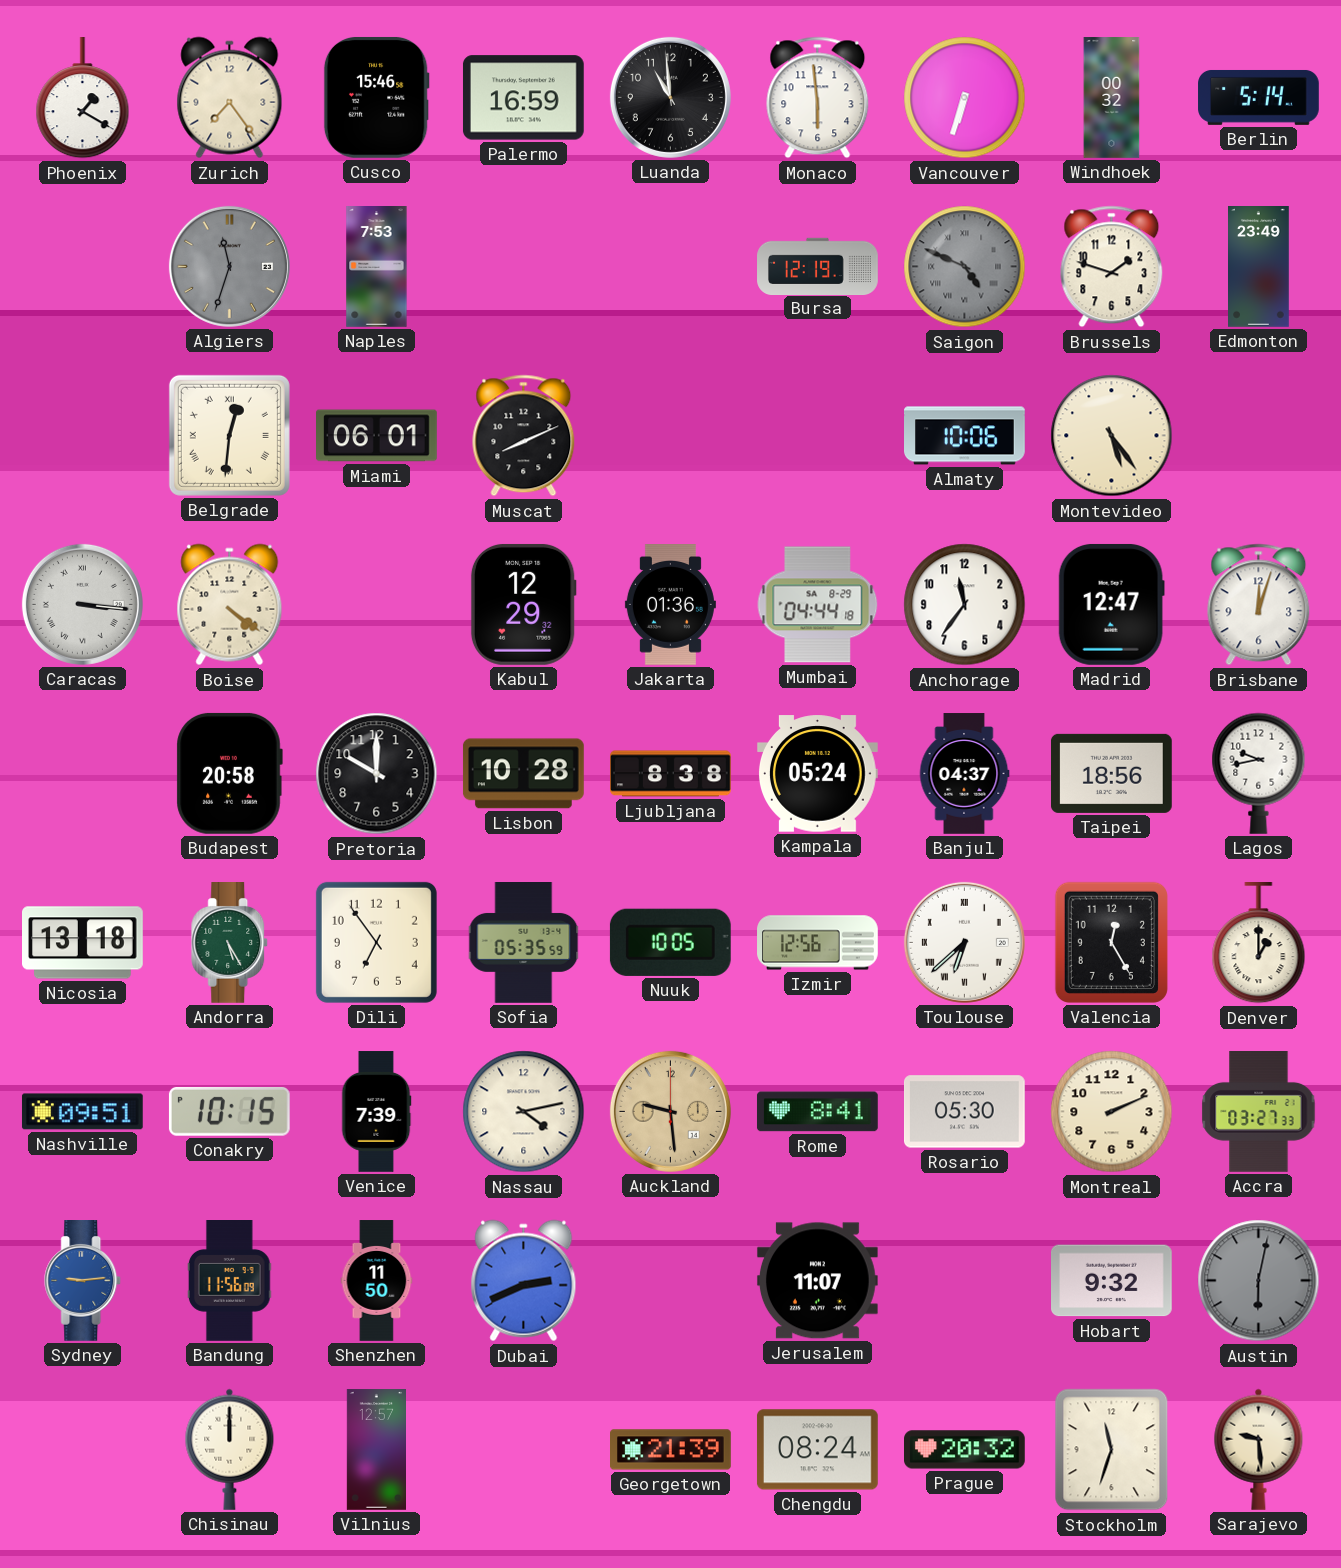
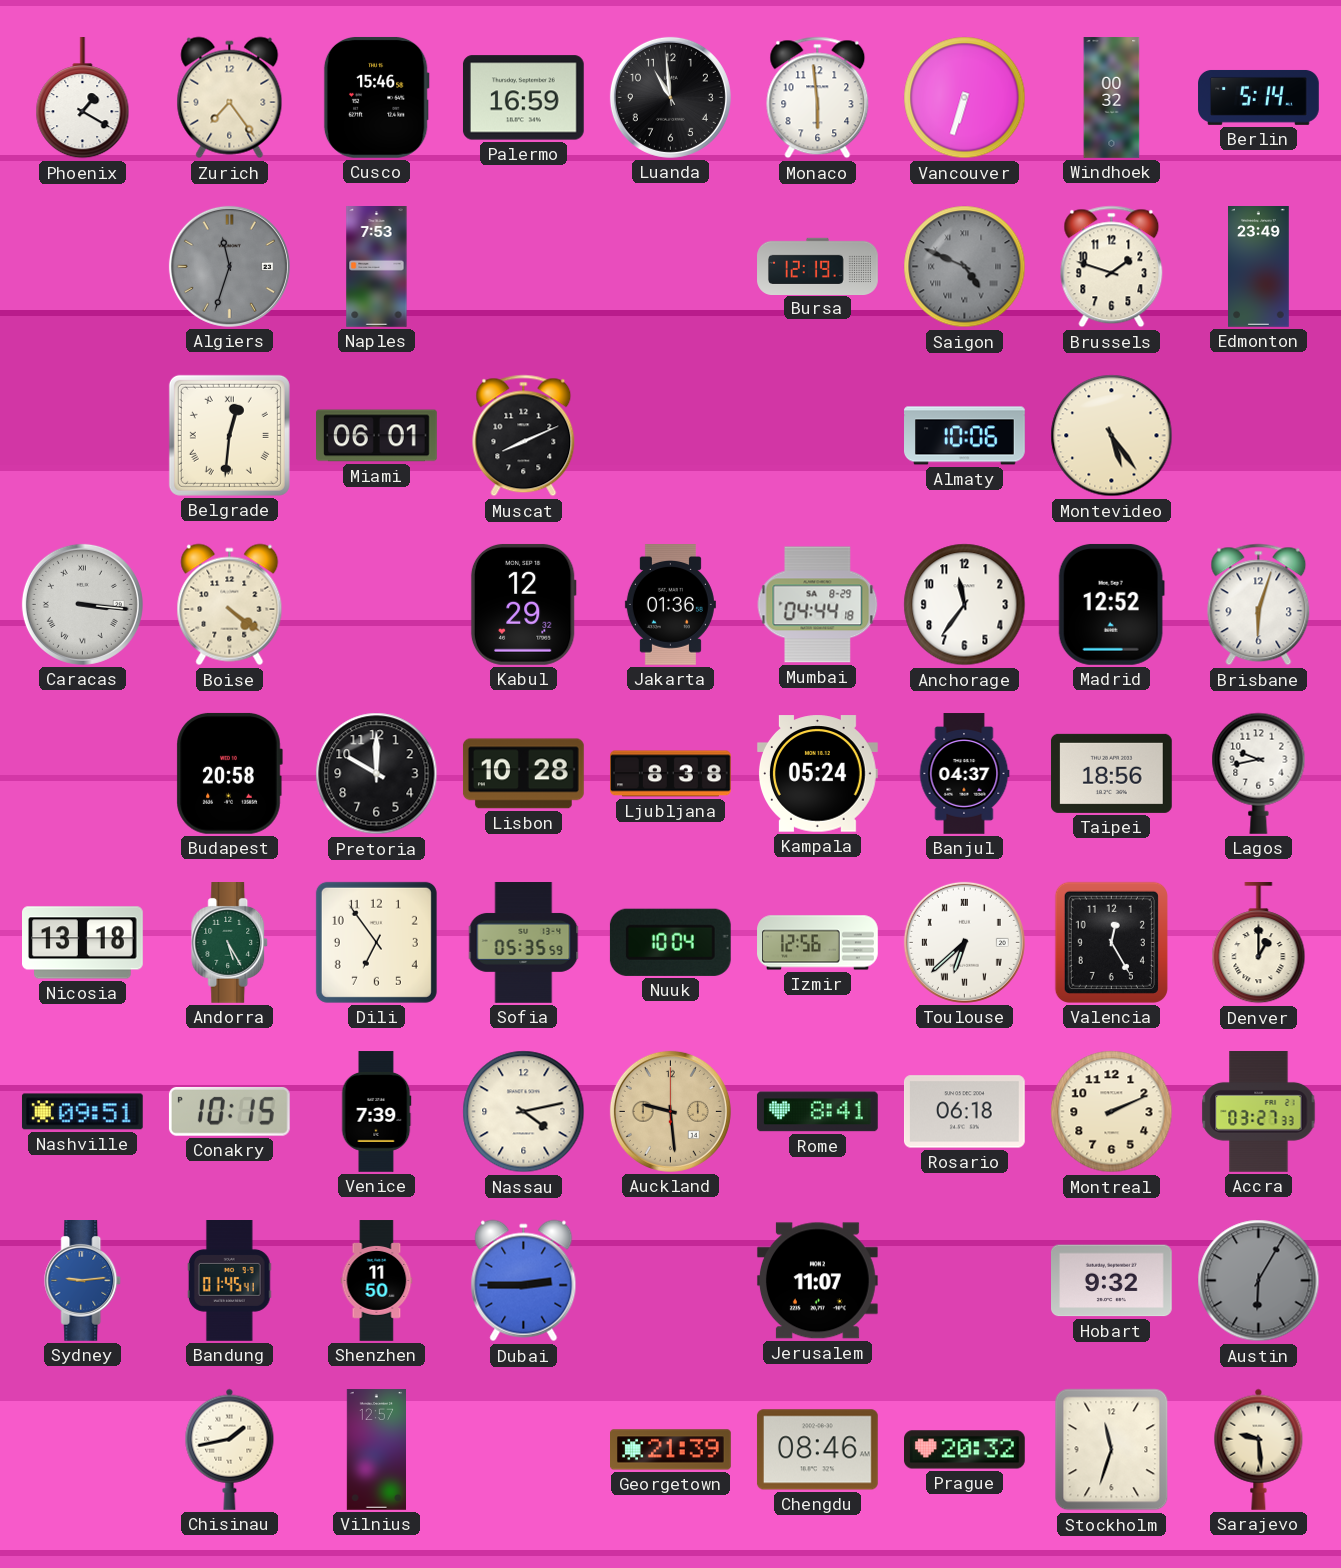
Madrid: 12:47 -> 12:52
Brisbane: 12:03 -> 6:03
Nuuk: 10:05 -> 10:04
Rosario: 05:30 -> 06:18
Bandung: 11:56 -> 01:45
Dubai: 2:41 -> 2:45
Austin: 6:02 -> 6:05
Chisinau: 12:00 -> 1:43
Chengdu: 08:24 -> 08:46
